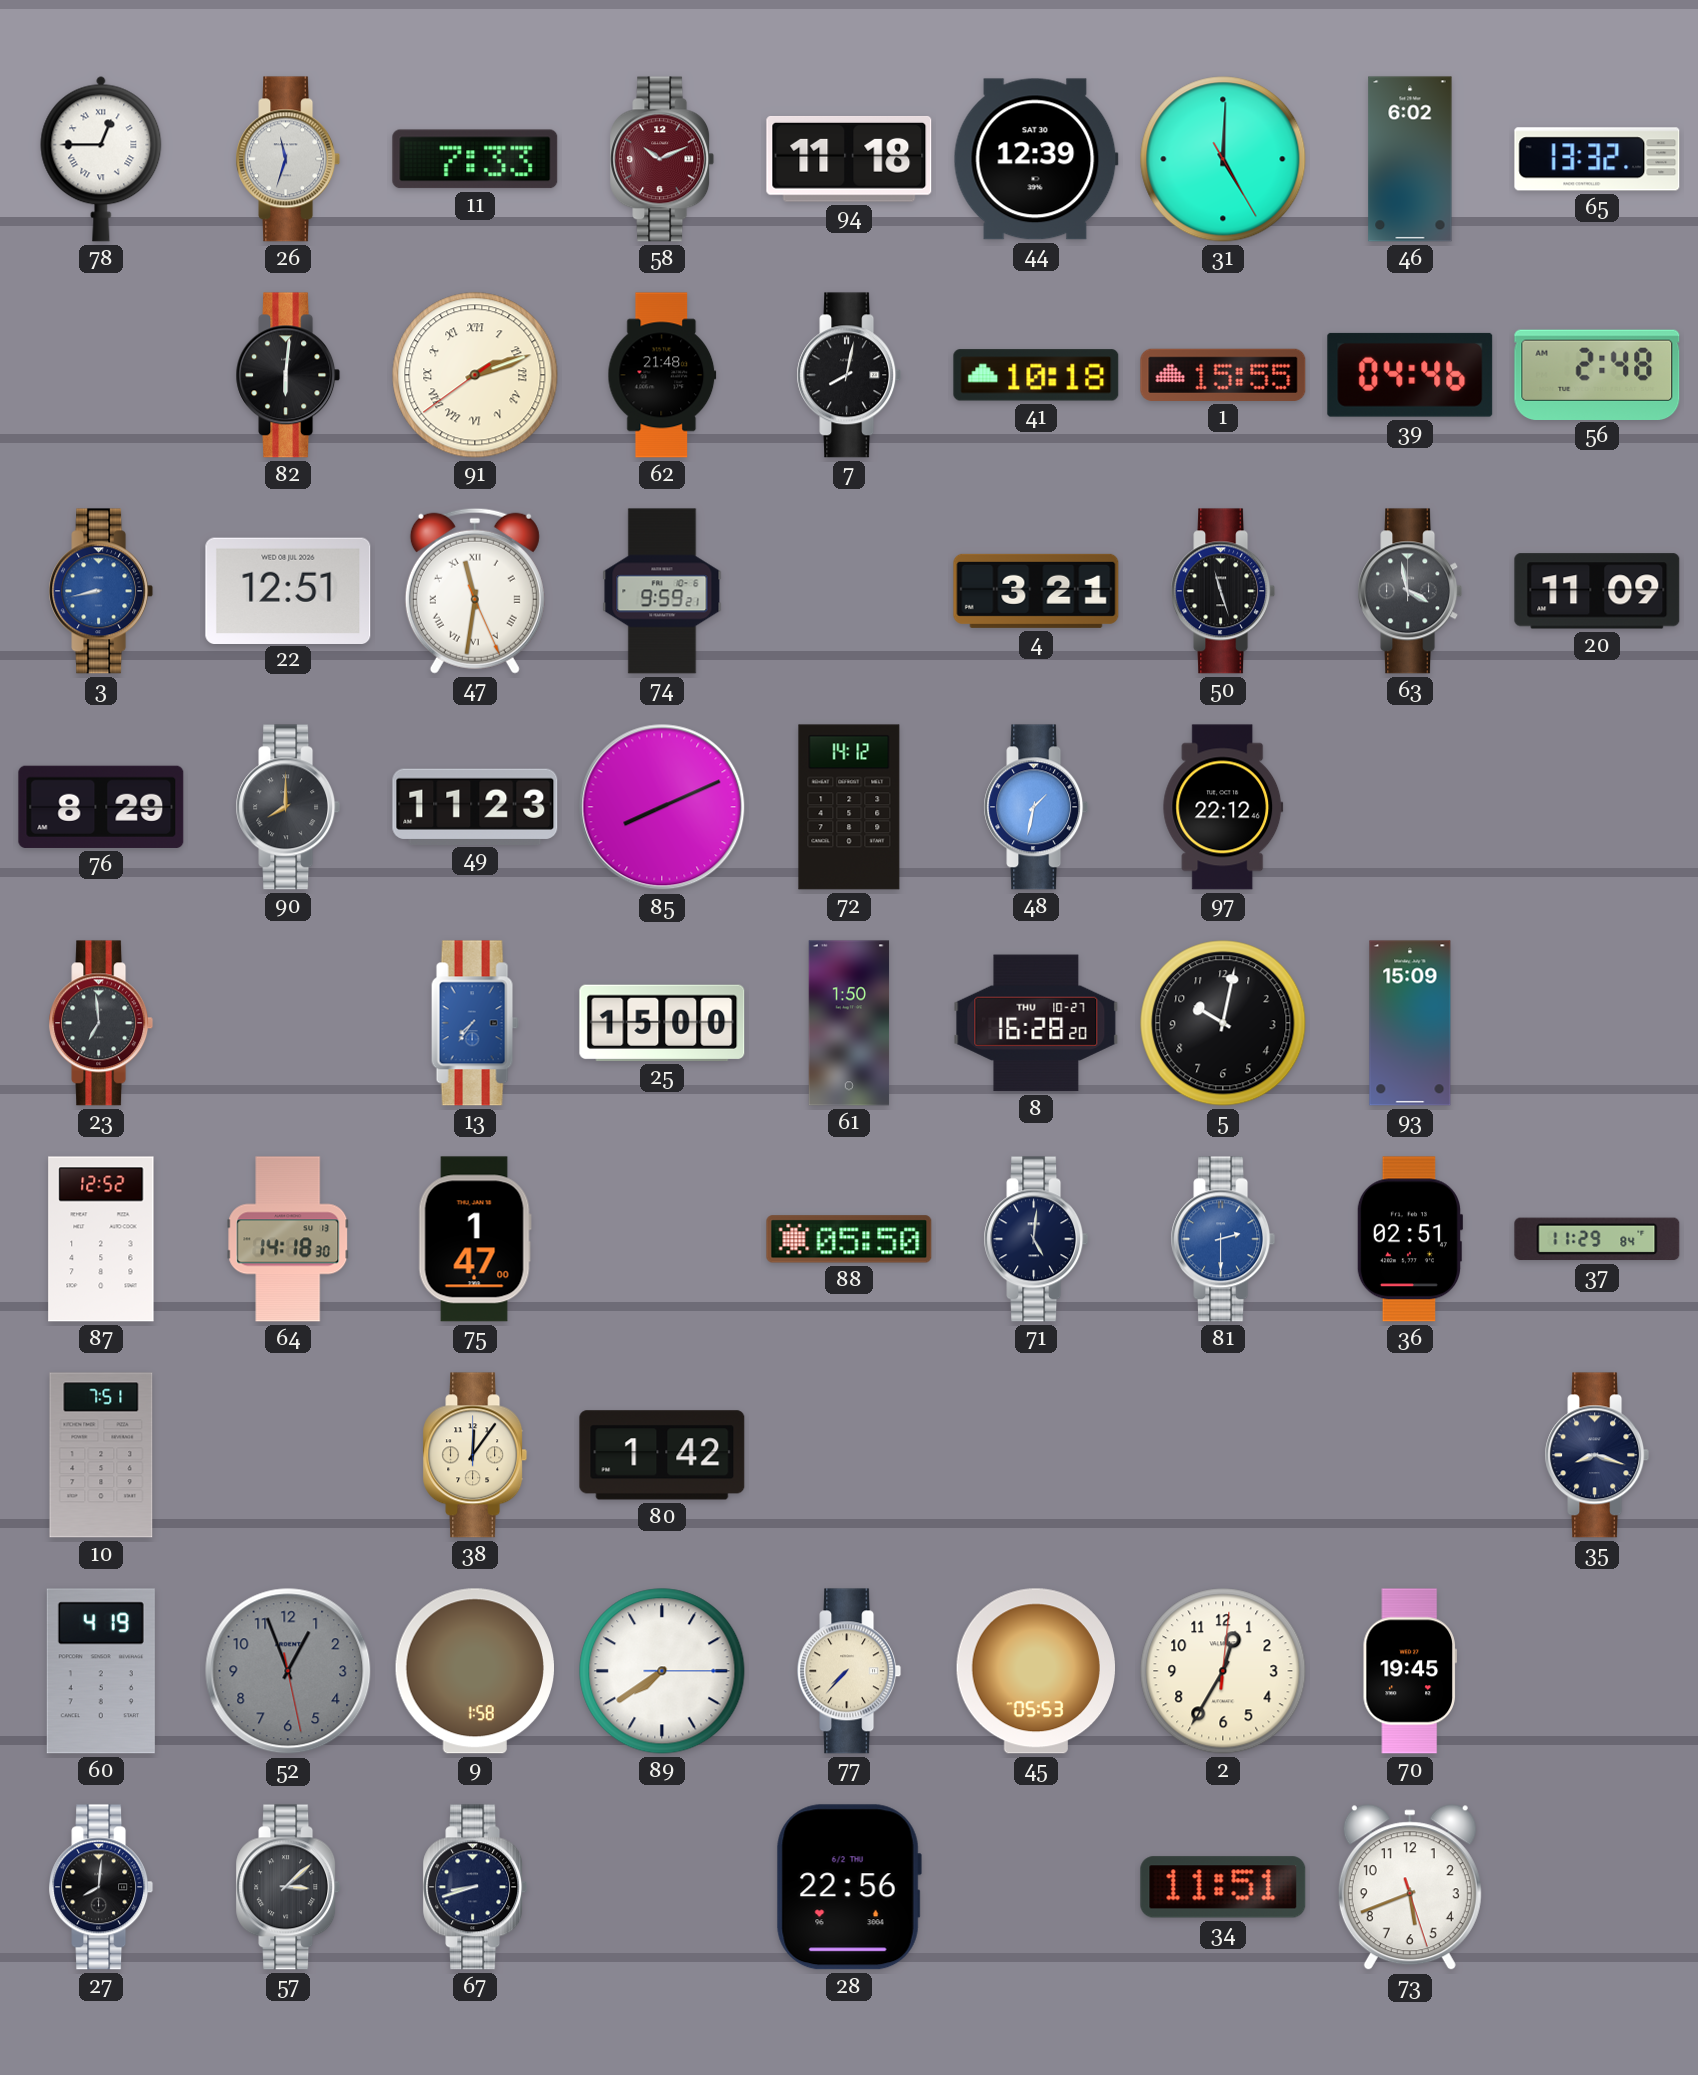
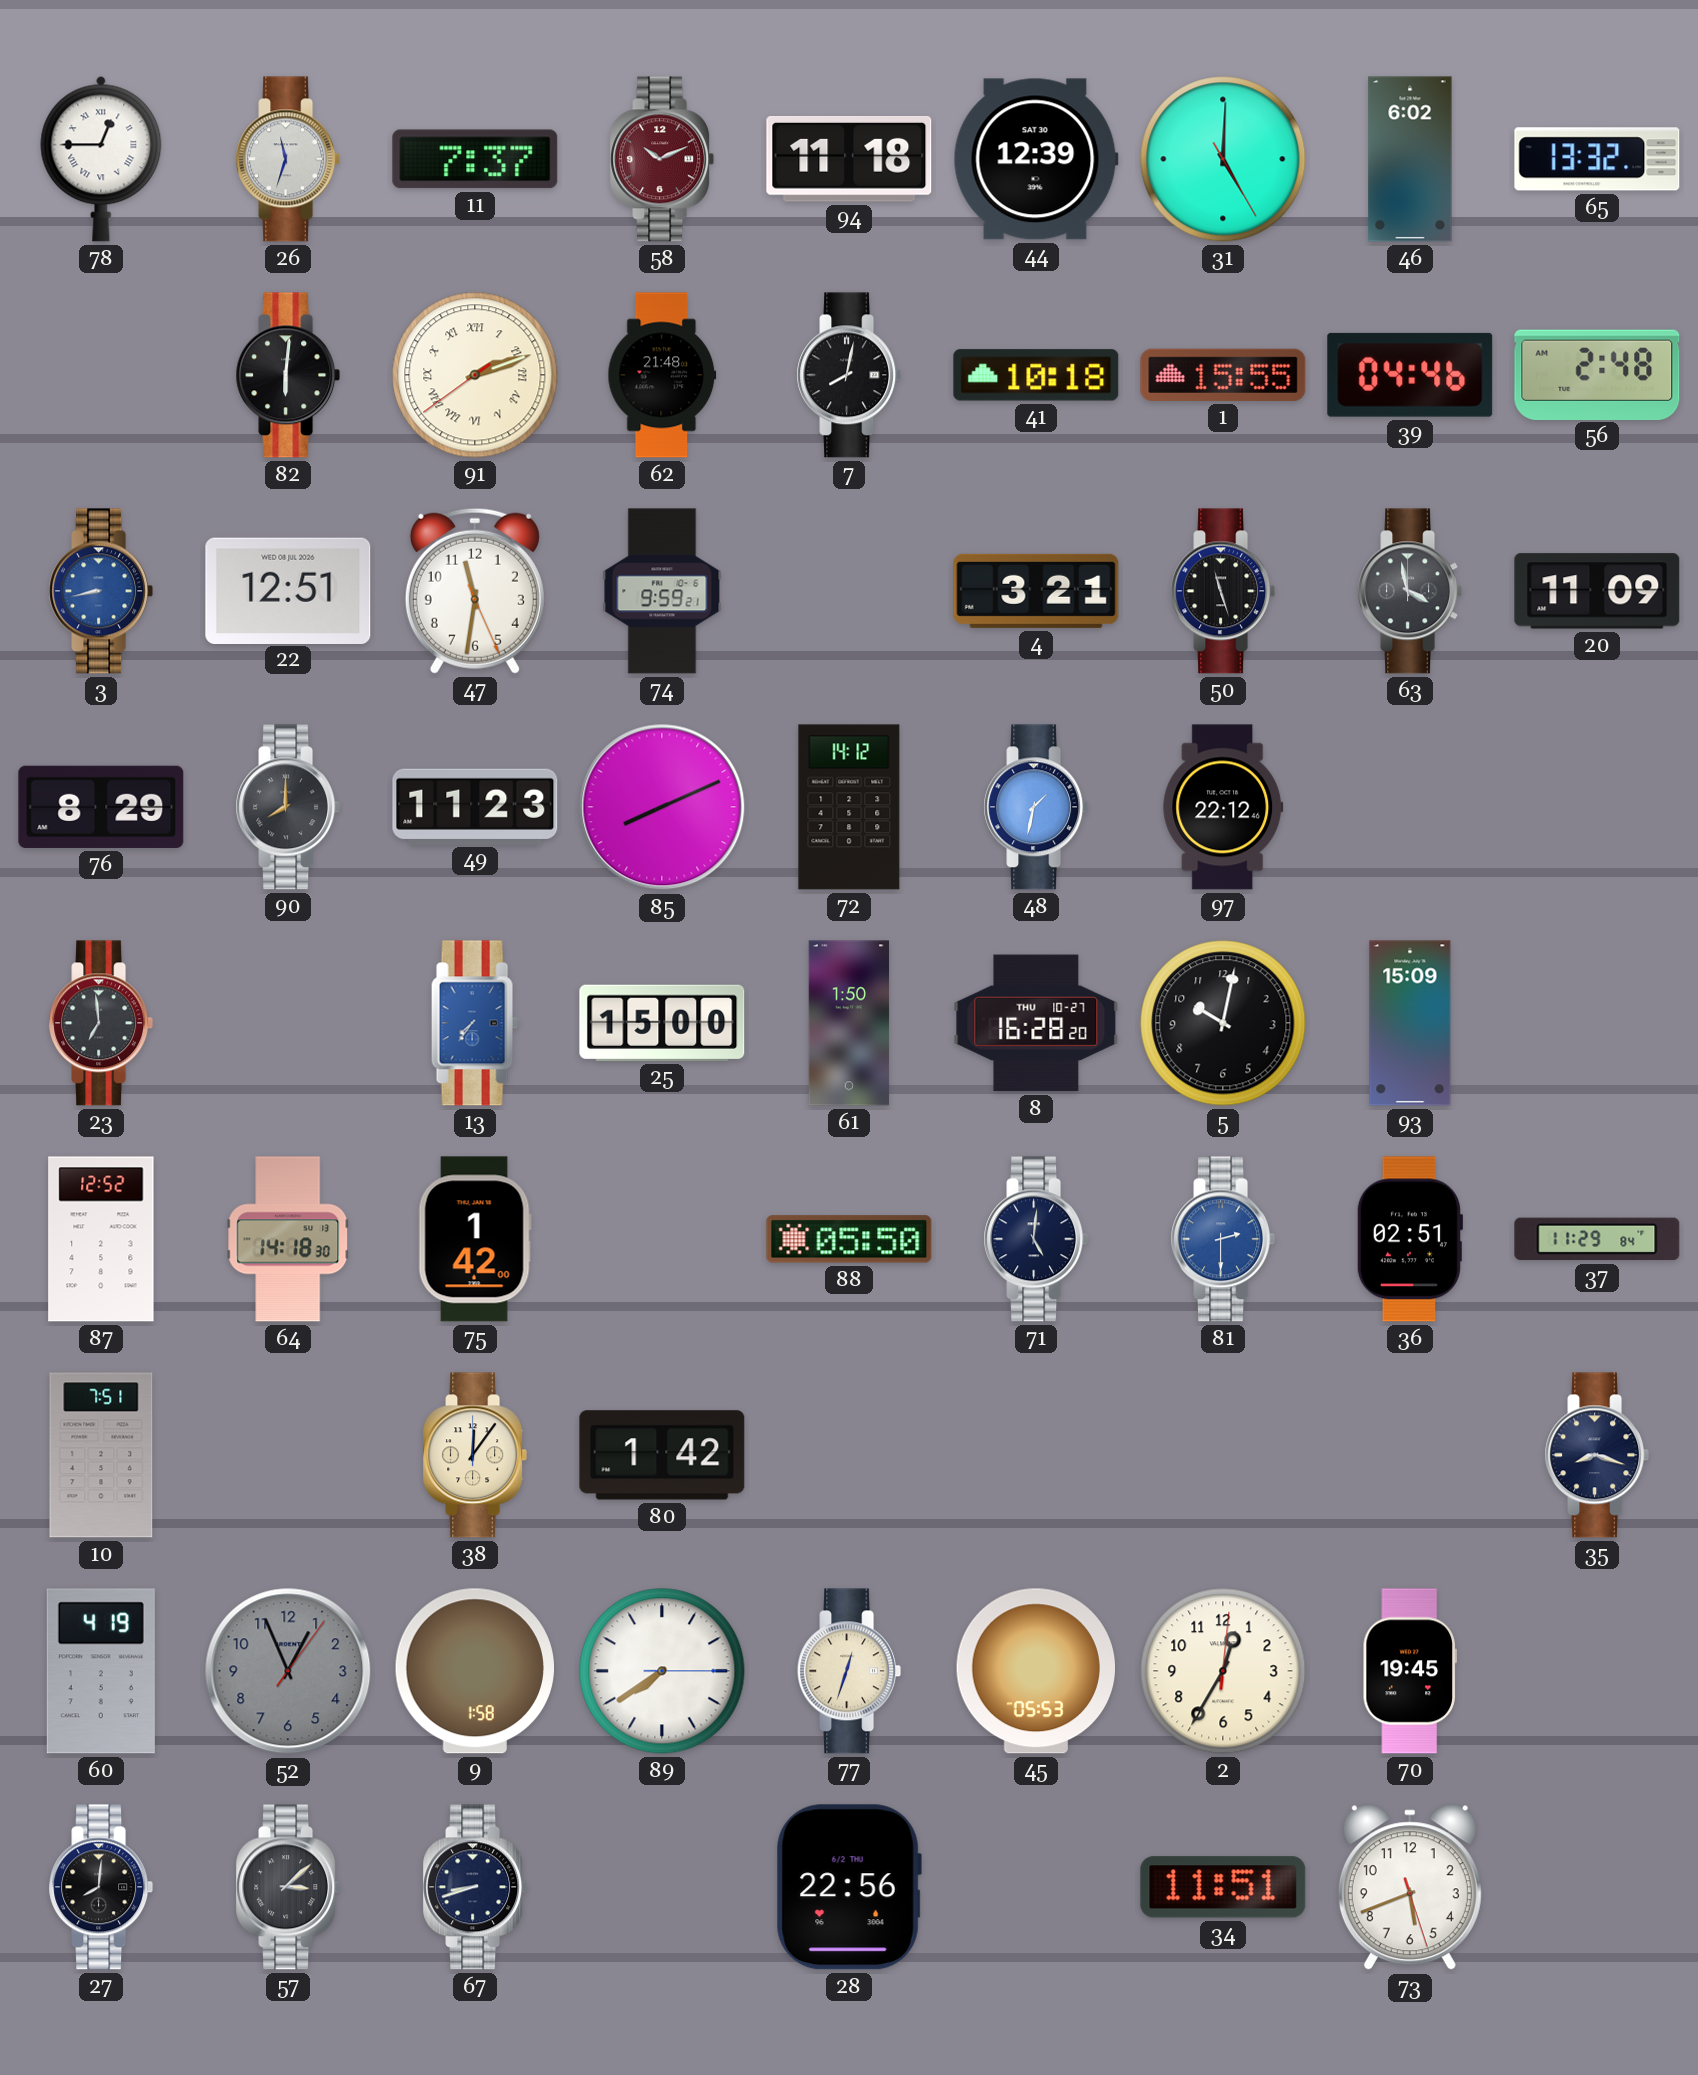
11: 7:33 -> 7:37
47 numerals: Roman -> Arabic
75: 1:47 -> 1:42
52: 12:56:28 -> 12:56:06
77: 7:37 -> 12:33
